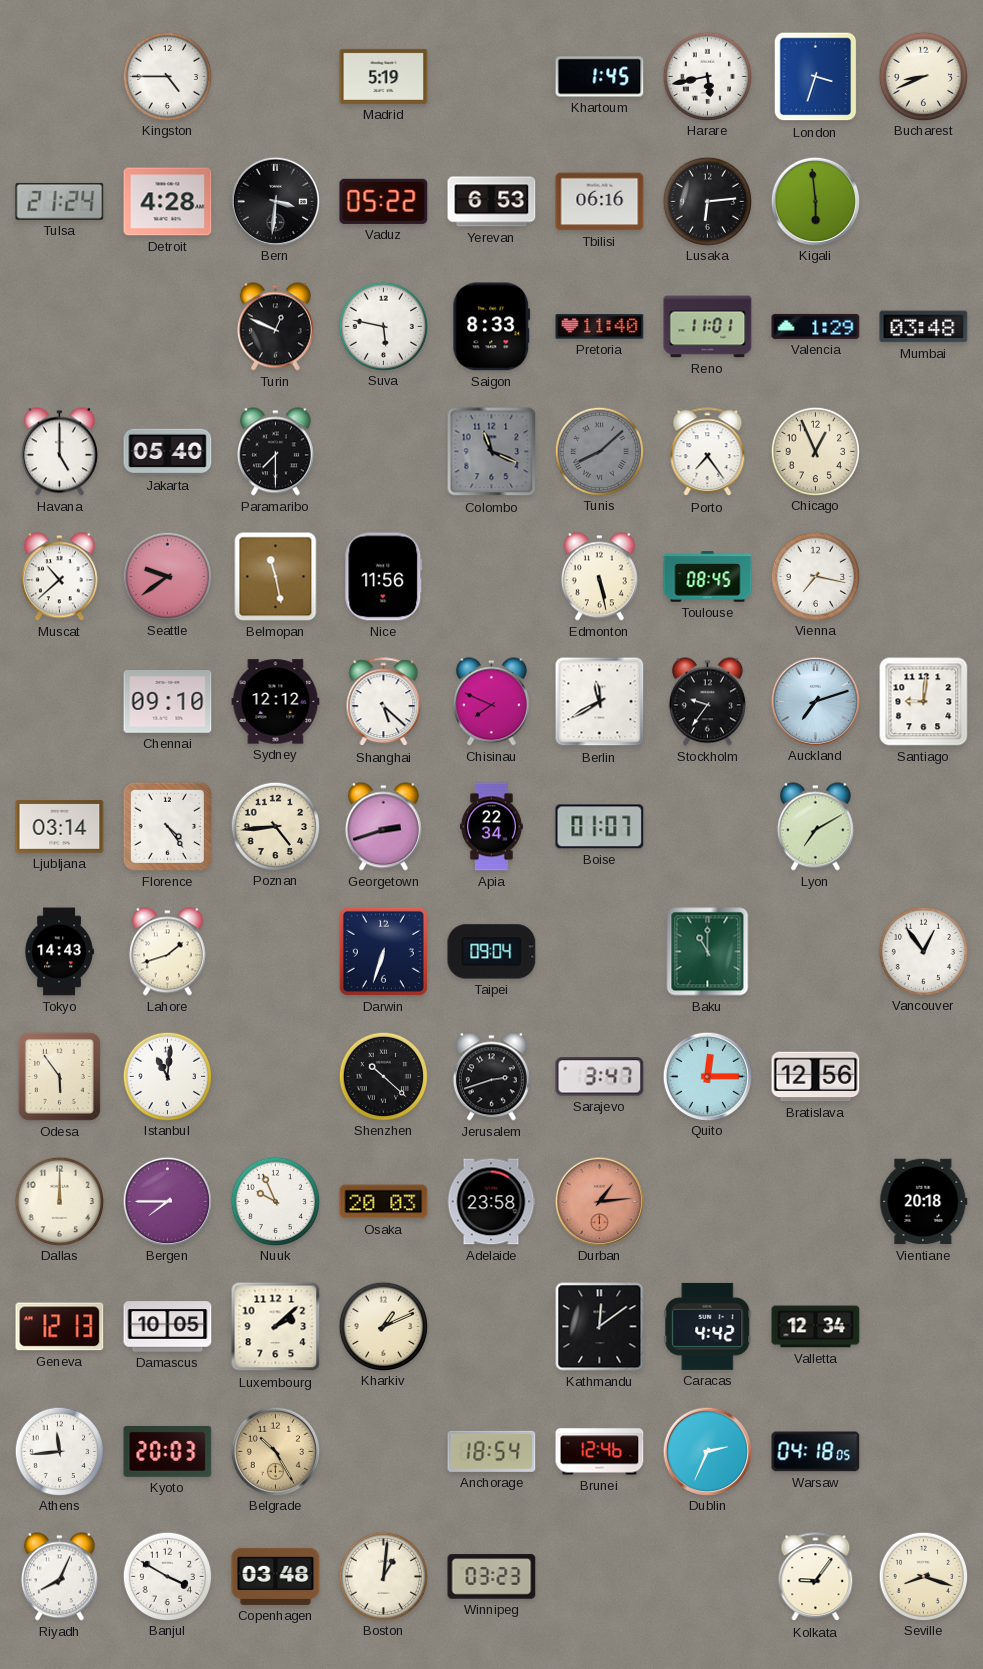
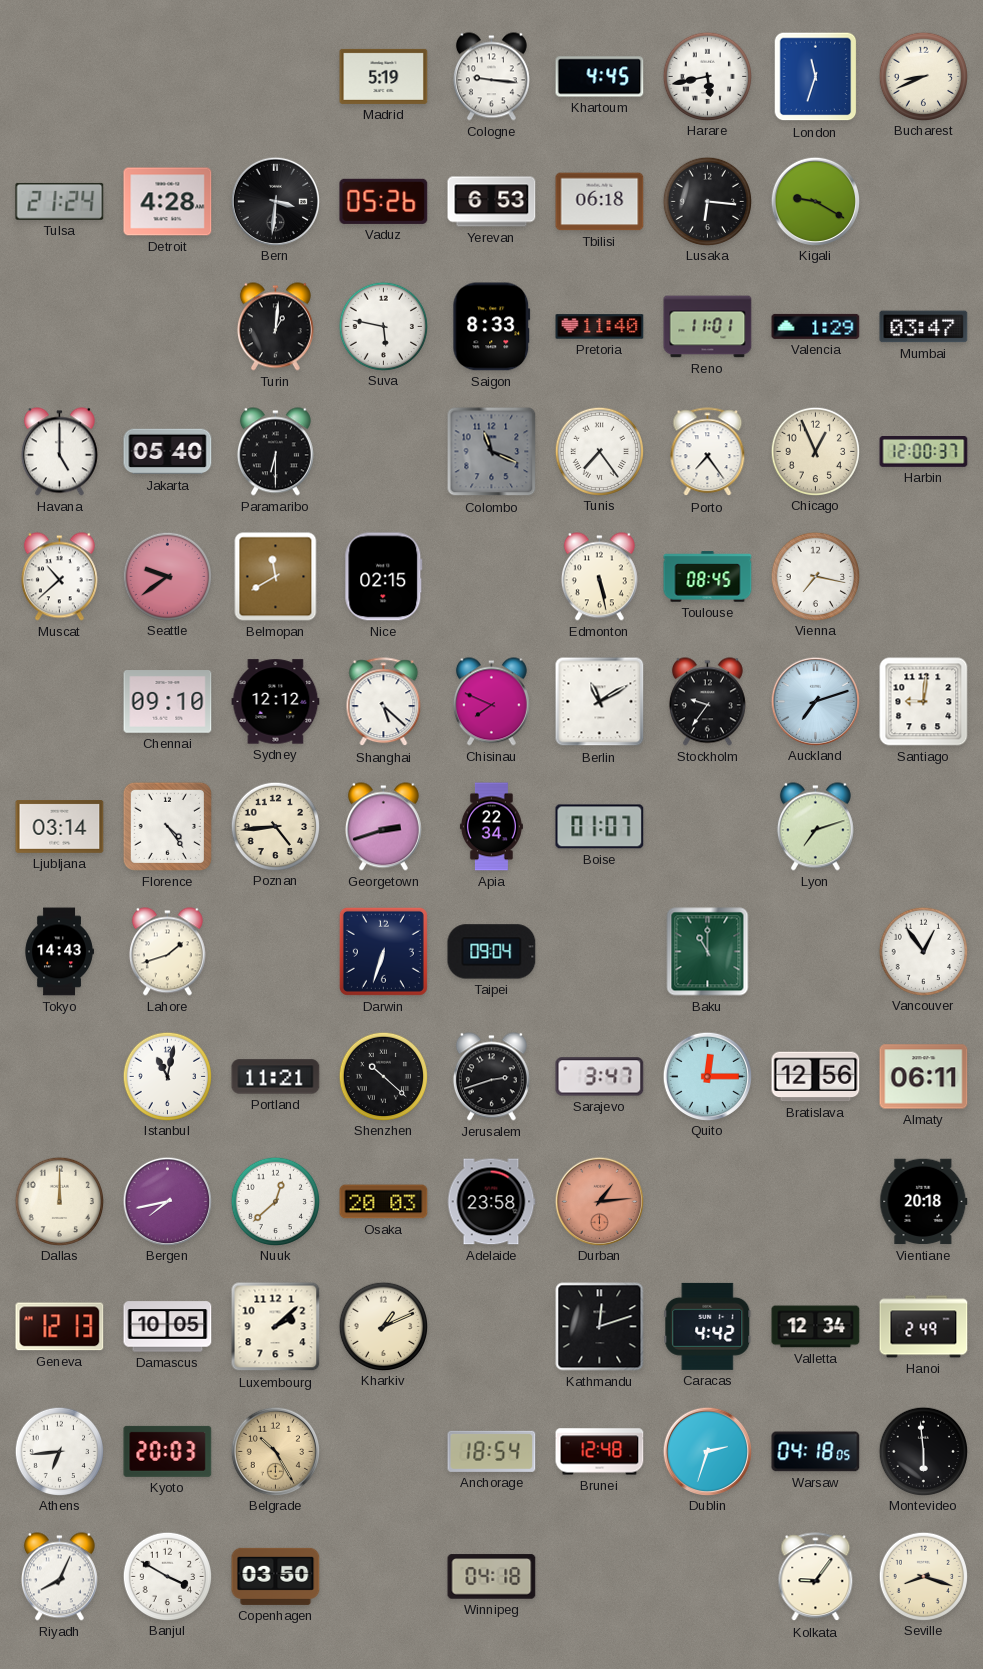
Kingston: 4:45 -> none
Cologne: none -> 9:16
Khartoum: 1:45 -> 4:45
London: 3:33 -> 11:33
Vaduz: 05:22 -> 05:26
Tbilisi: 06:16 -> 06:18
Lusaka: 6:14 -> 6:16
Kigali: 5:59 -> 9:20
Turin: 12:49 -> 1:01
Mumbai: 03:48 -> 03:47
Paramaribo: 7:30 -> 6:30
Tunis: 8:08 -> 7:24
Tunis dial: grey -> white
Harbin: none -> 12:00
Belmopan: 11:28 -> 11:40
Nice: 11:56 -> 02:15
Berlin: 11:40 -> 11:10
Lyon: 7:10 -> 7:12
Odesa: 5:54 -> none
Istanbul: 11:01 -> 11:02
Portland: none -> 11:21
Almaty: none -> 06:11
Bergen: 7:45 -> 7:43
Nuuk: 9:56 -> 12:38
Kathmandu: 12:09 -> 12:12
Hanoi: none -> 2:49
Athens: 11:44 -> 6:44
Brunei: 12:46 -> 12:48
Dublin: 2:34 -> 2:33
Montevideo: none -> 5:59
Copenhagen: 03:48 -> 03:50
Boston: 1:01 -> none
Winnipeg: 03:23 -> 04:18
